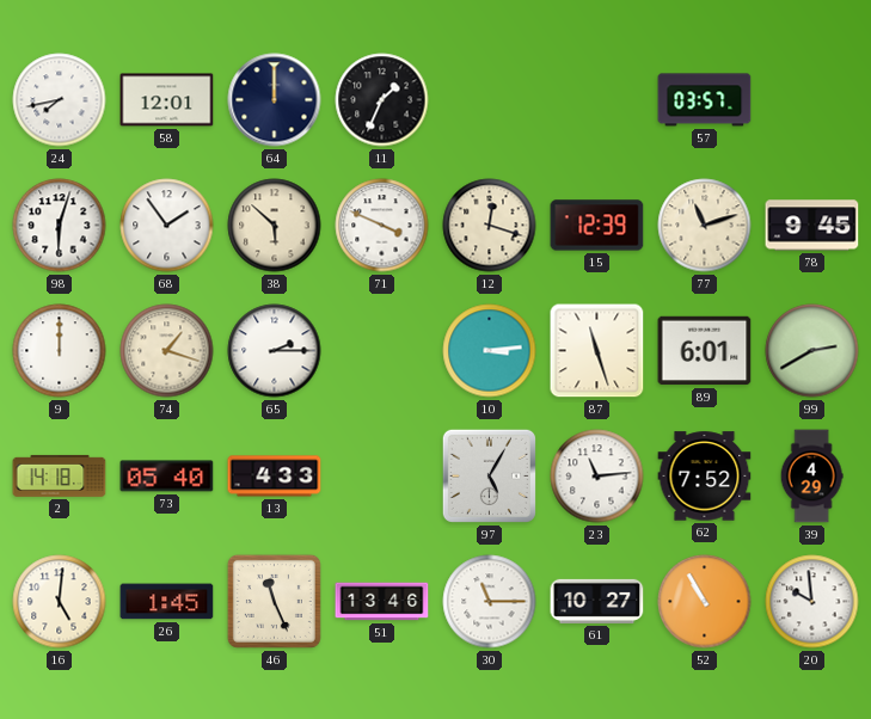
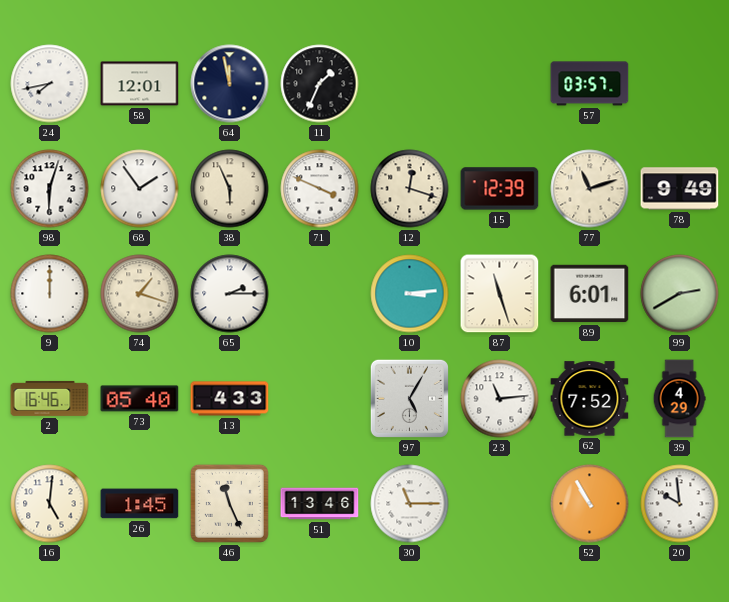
64: 12:00 -> 11:58
38: 5:52 -> 5:56
78: 9:45 -> 9:49
2: 14:18 -> 16:46
61: 10:27 -> none
